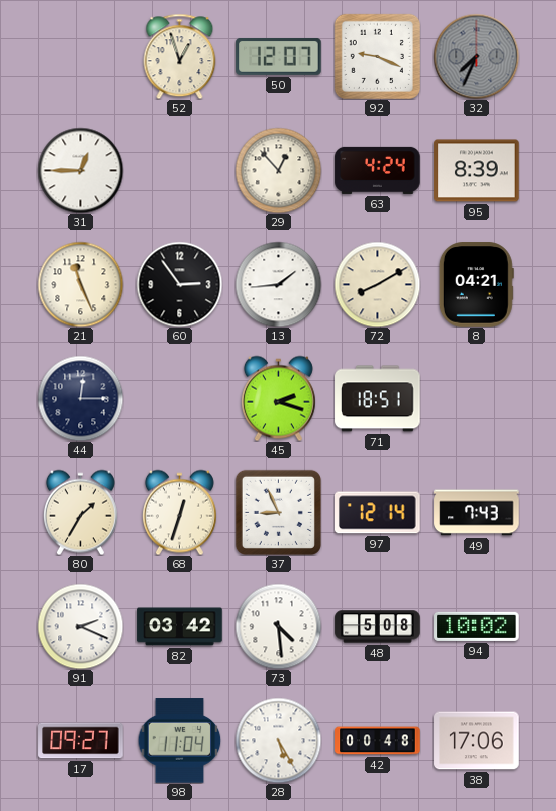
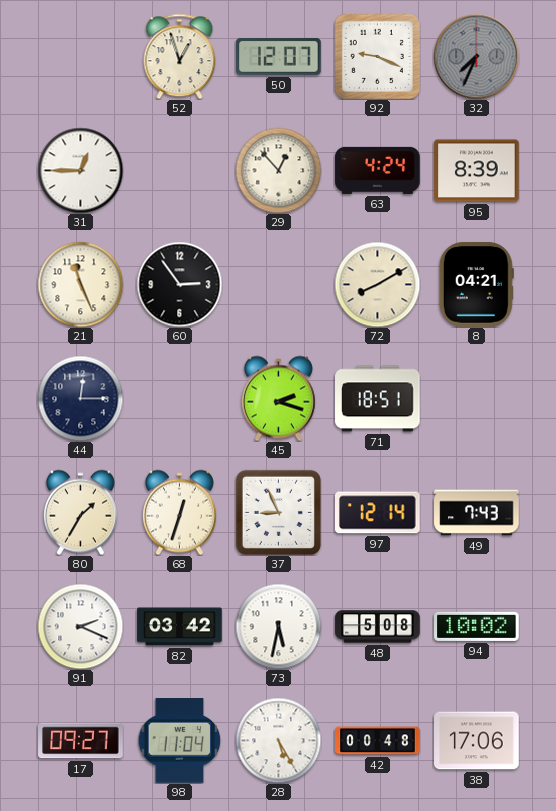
13: 1:44 -> none
73: 4:29 -> 5:32
